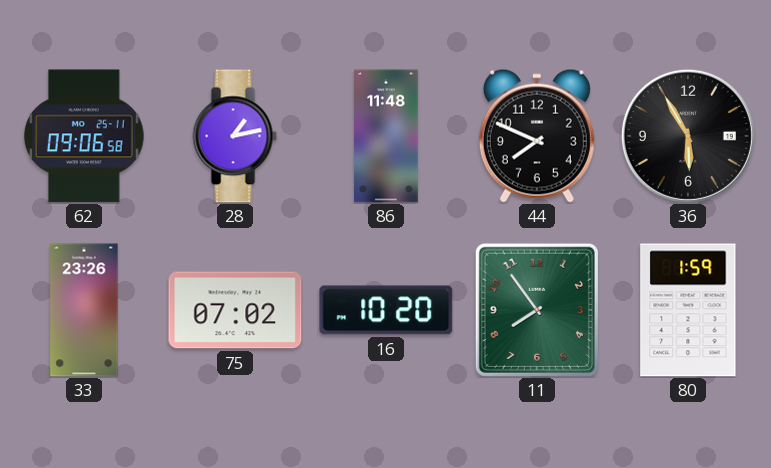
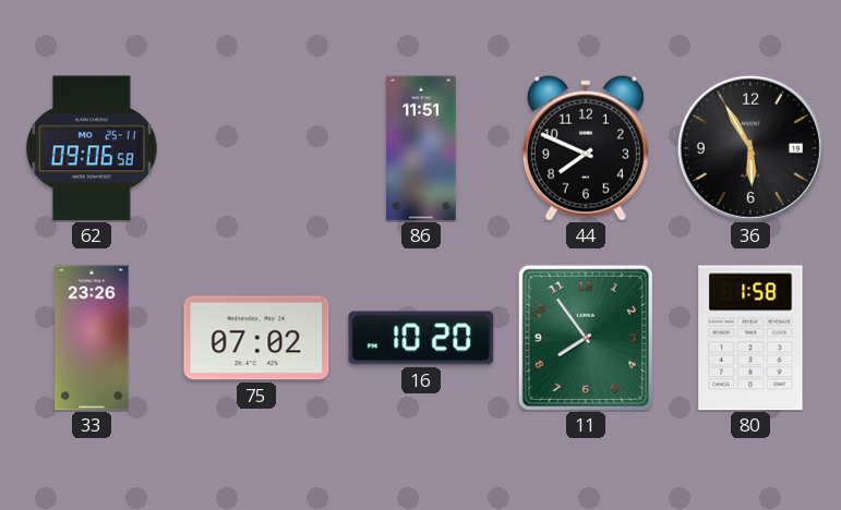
28: 1:13 -> none
86: 11:48 -> 11:51
80: 1:59 -> 1:58
